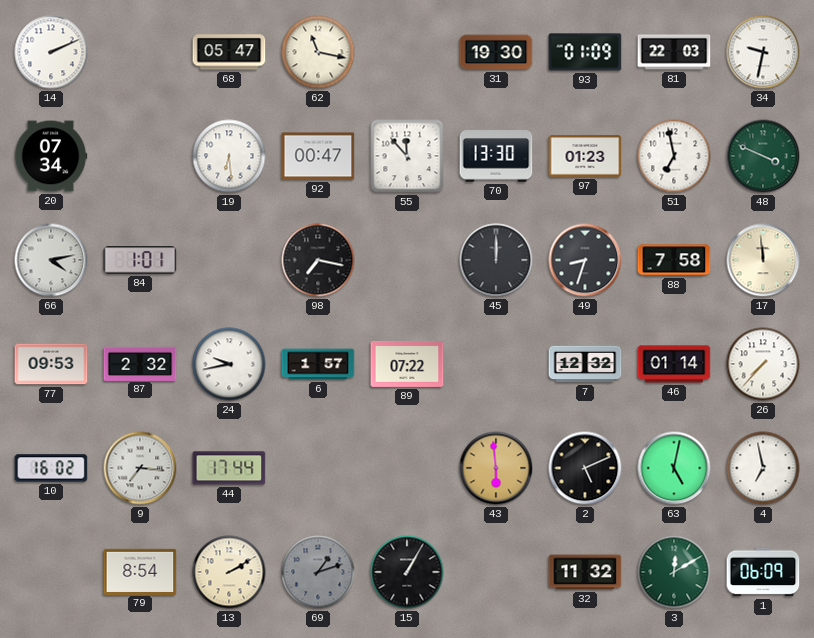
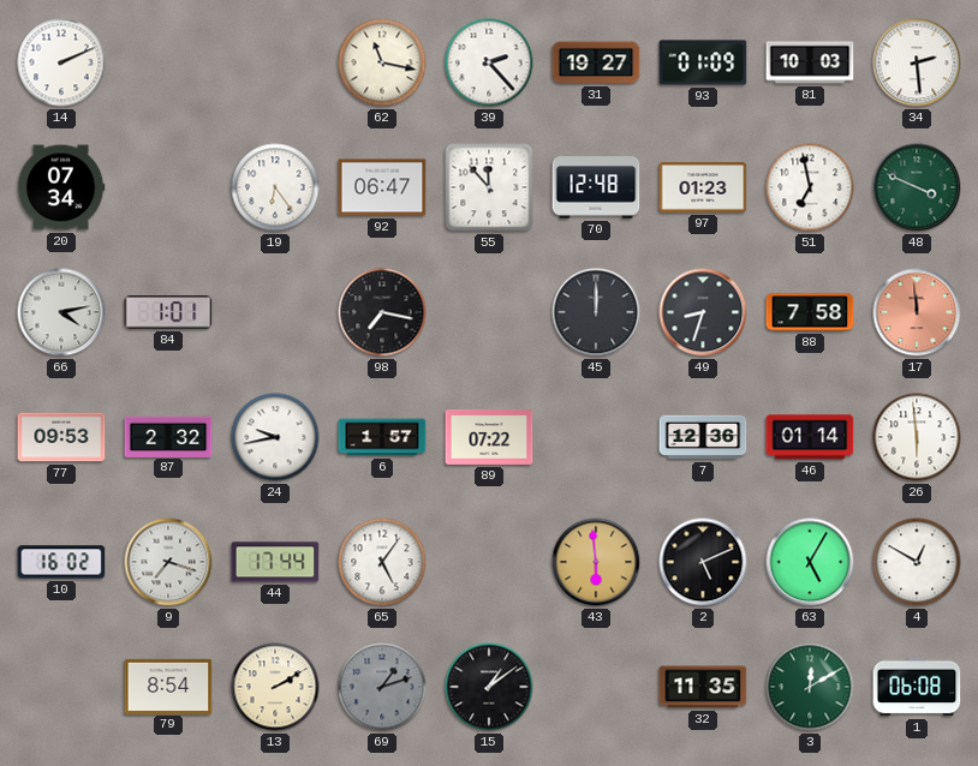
68: 05:47 -> none
39: none -> 2:23
31: 19:30 -> 19:27
81: 22:03 -> 10:03
34: 9:32 -> 2:29
19: 6:29 -> 6:24
92: 00:47 -> 06:47
70: 13:30 -> 12:48
17 dial: cream -> salmon
7: 12:32 -> 12:36
26: 7:37 -> 5:59
9: 7:16 -> 7:18
65: none -> 5:06
63: 5:02 -> 5:05
4: 6:58 -> 12:50
15: 1:05 -> 1:09
32: 11:32 -> 11:35
1: 06:09 -> 06:08
